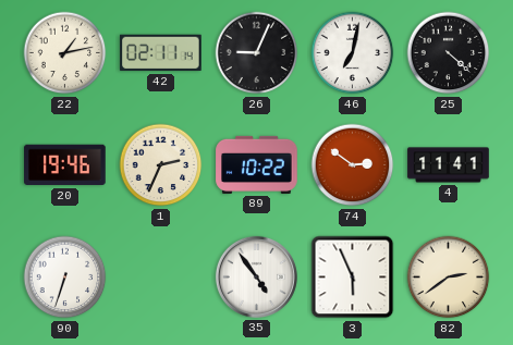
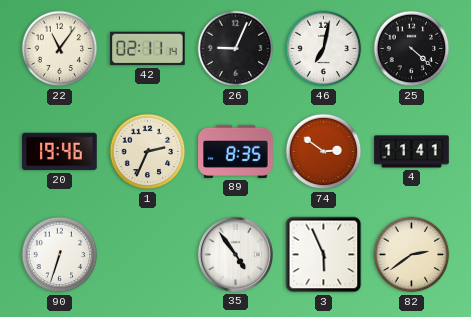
22: 1:13 -> 11:06
89: 10:22 -> 8:35
